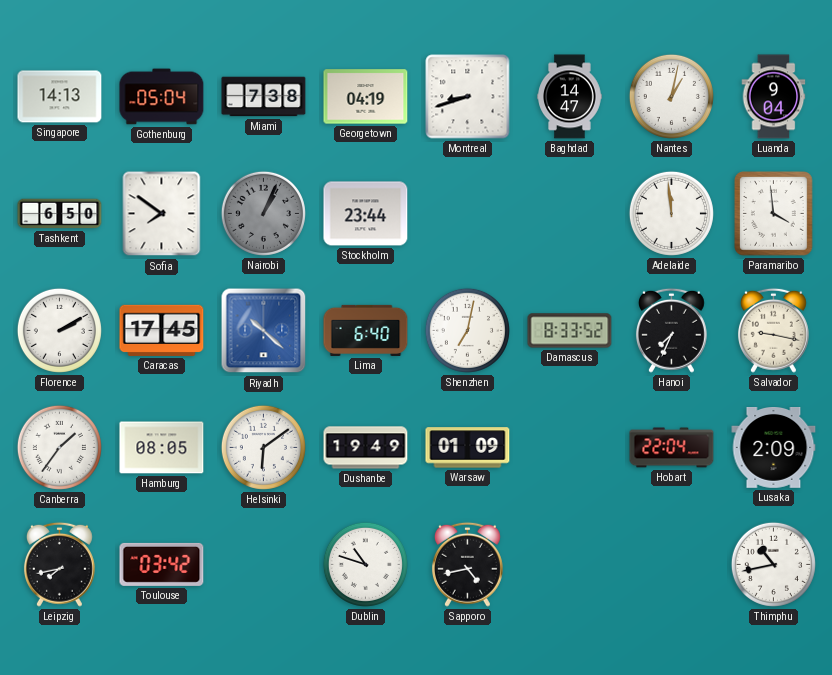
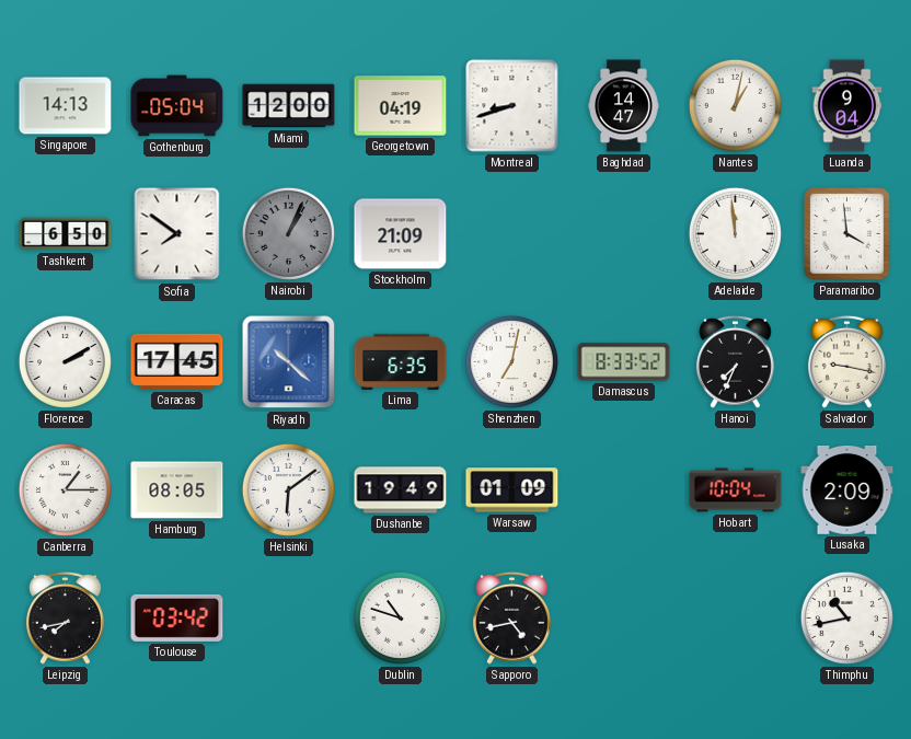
Miami: 7:38 -> 12:00
Stockholm: 23:44 -> 21:09
Lima: 6:40 -> 6:35
Canberra: 1:36 -> 1:15
Hobart: 22:04 -> 10:04
